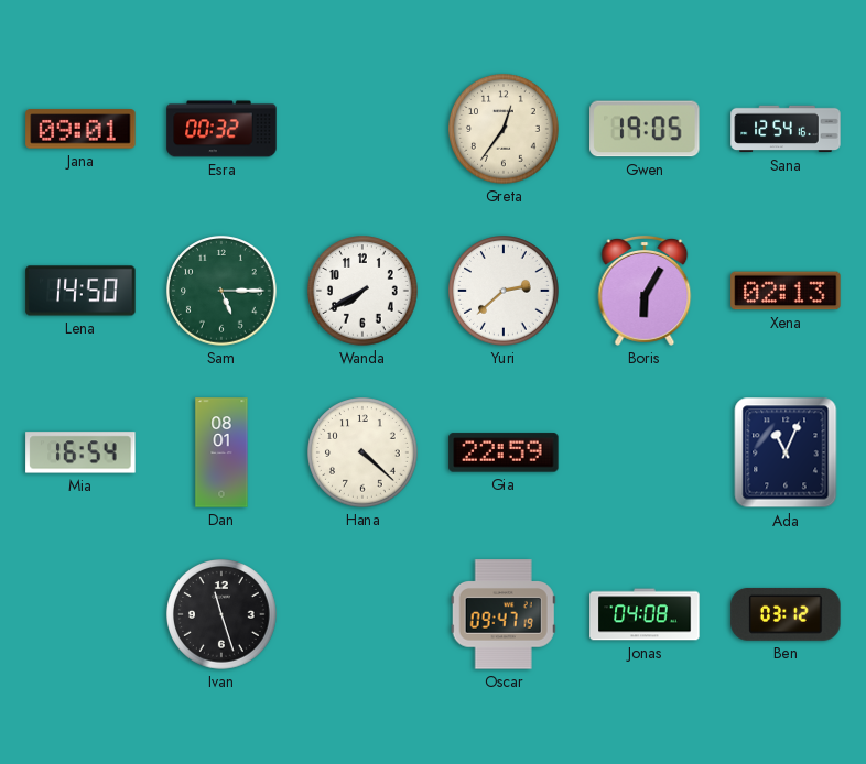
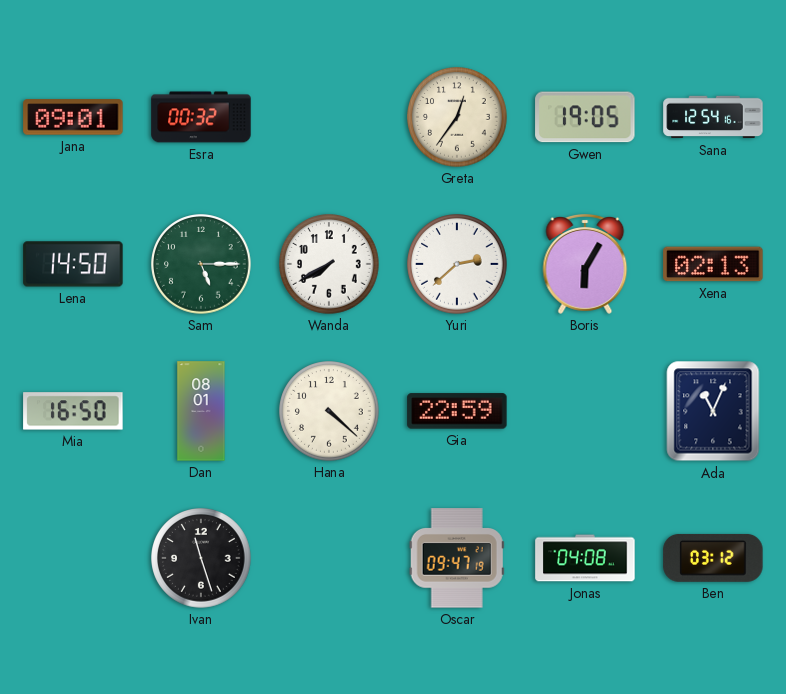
Mia: 16:54 -> 16:50
